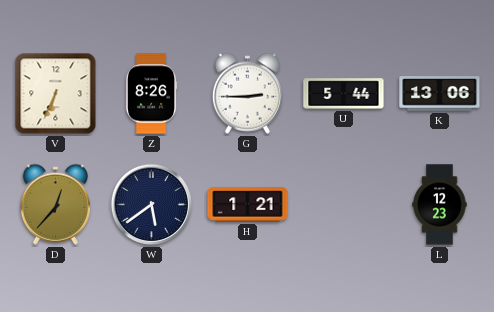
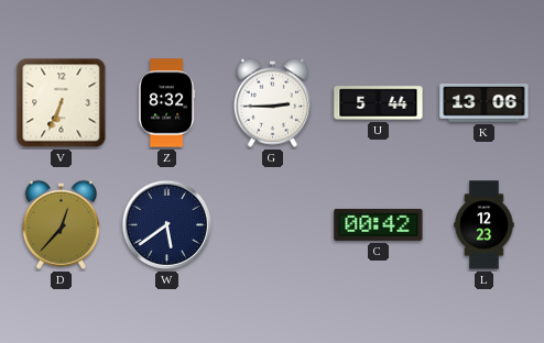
Z: 8:26 -> 8:32
H: 1:21 -> none
C: none -> 00:42
